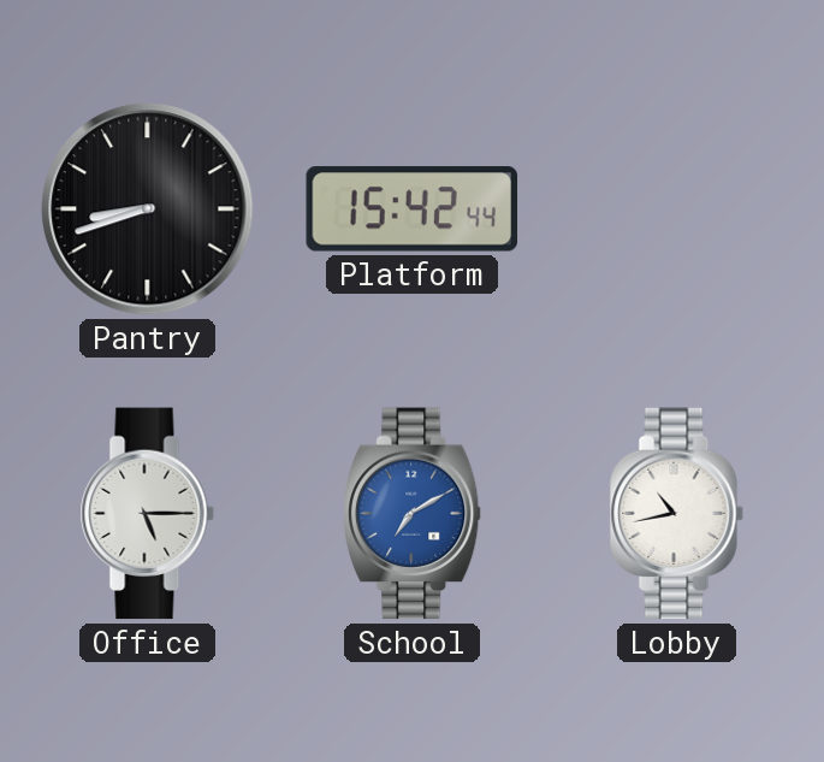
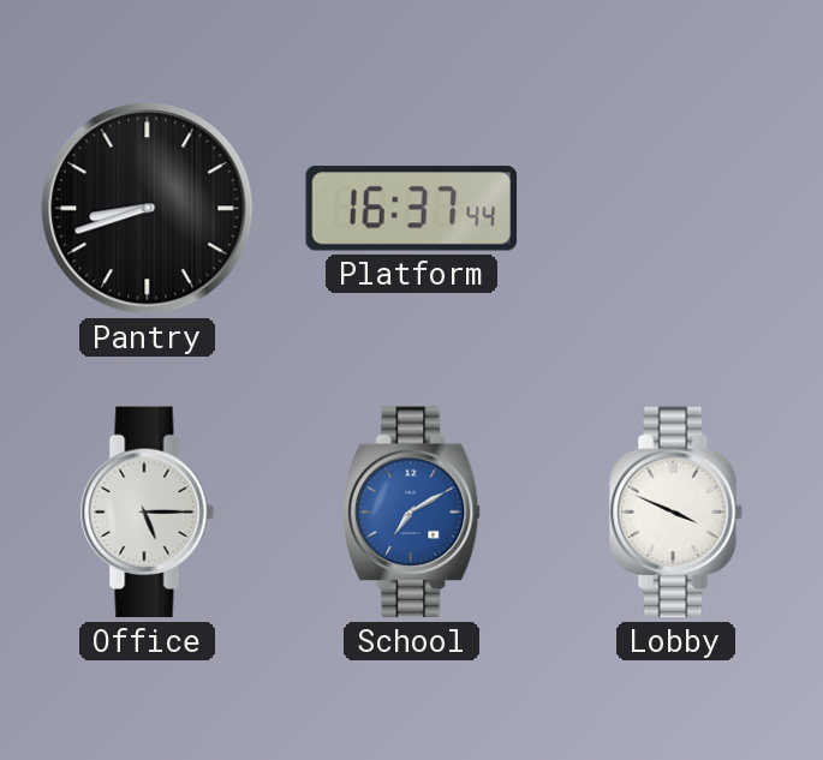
Platform: 15:42 -> 16:37
Lobby: 10:43 -> 3:49
